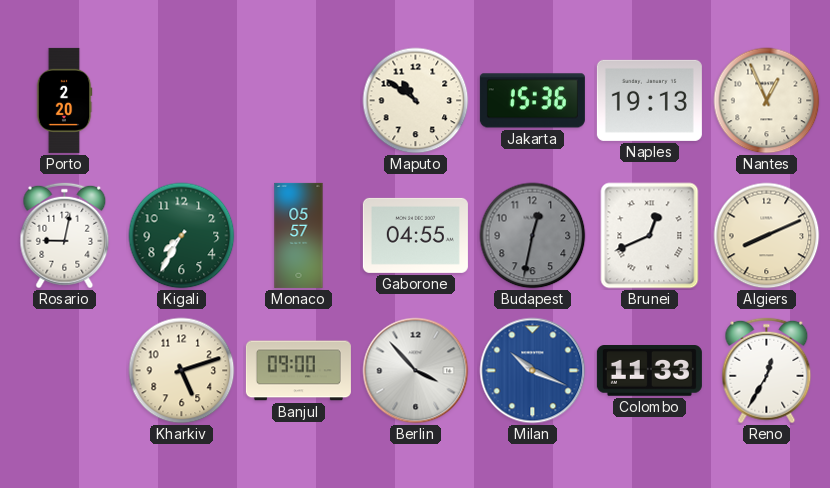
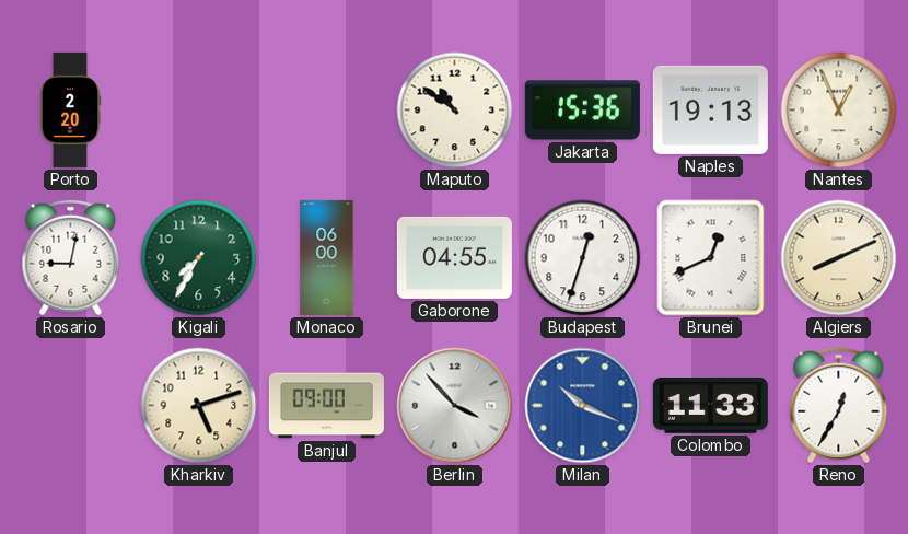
Monaco: 05:57 -> 06:00
Budapest: 12:32 -> 12:33
Budapest dial: grey -> white
